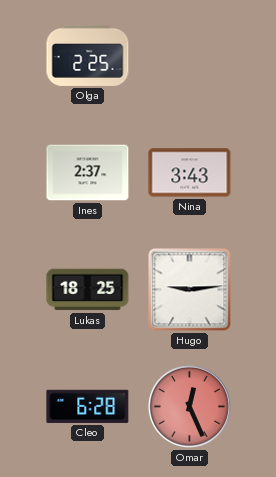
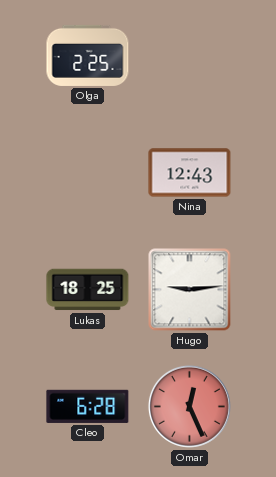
Ines: 2:37 -> none
Nina: 3:43 -> 12:43
